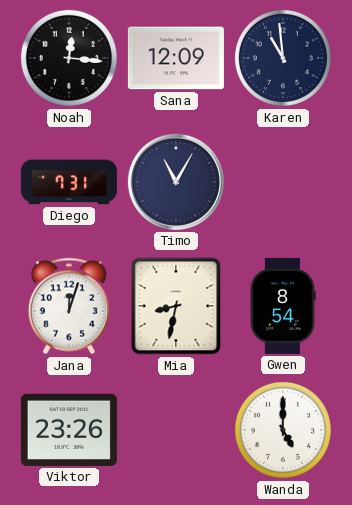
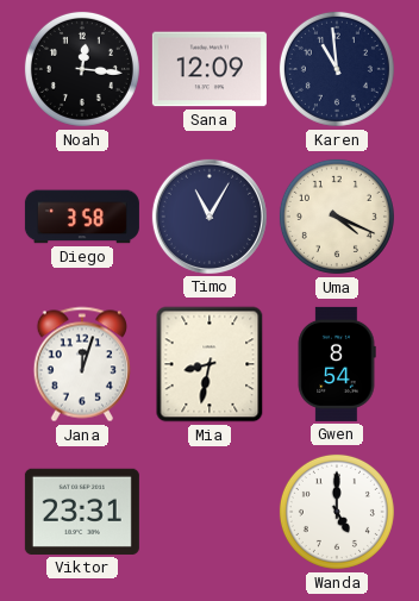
Diego: 7:31 -> 3:58
Uma: none -> 4:19
Viktor: 23:26 -> 23:31
